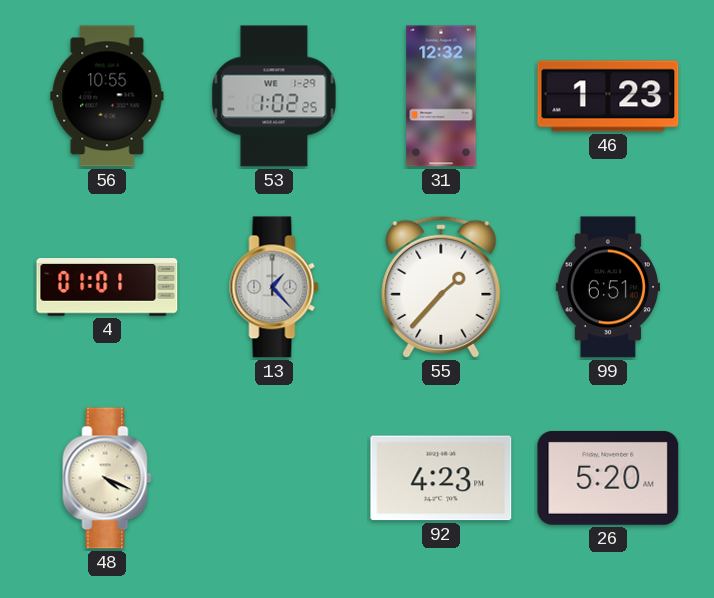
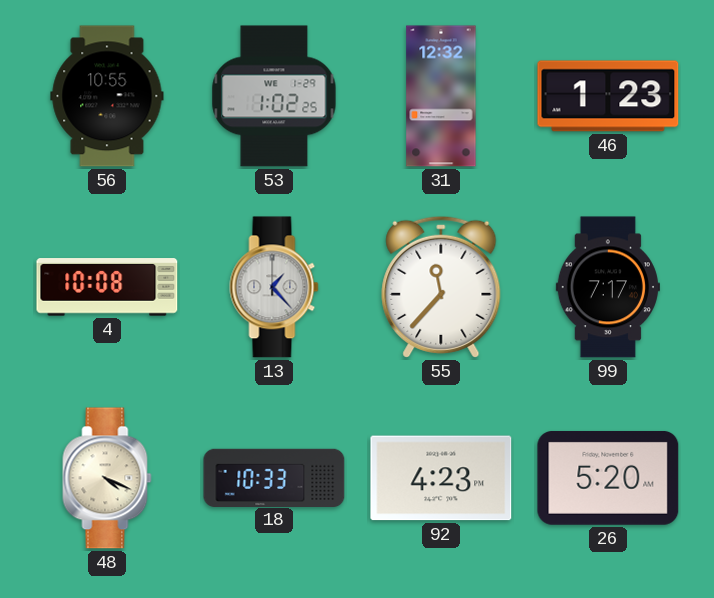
4: 01:01 -> 10:08
55: 1:37 -> 11:37
99: 6:51 -> 7:17
18: none -> 10:33
